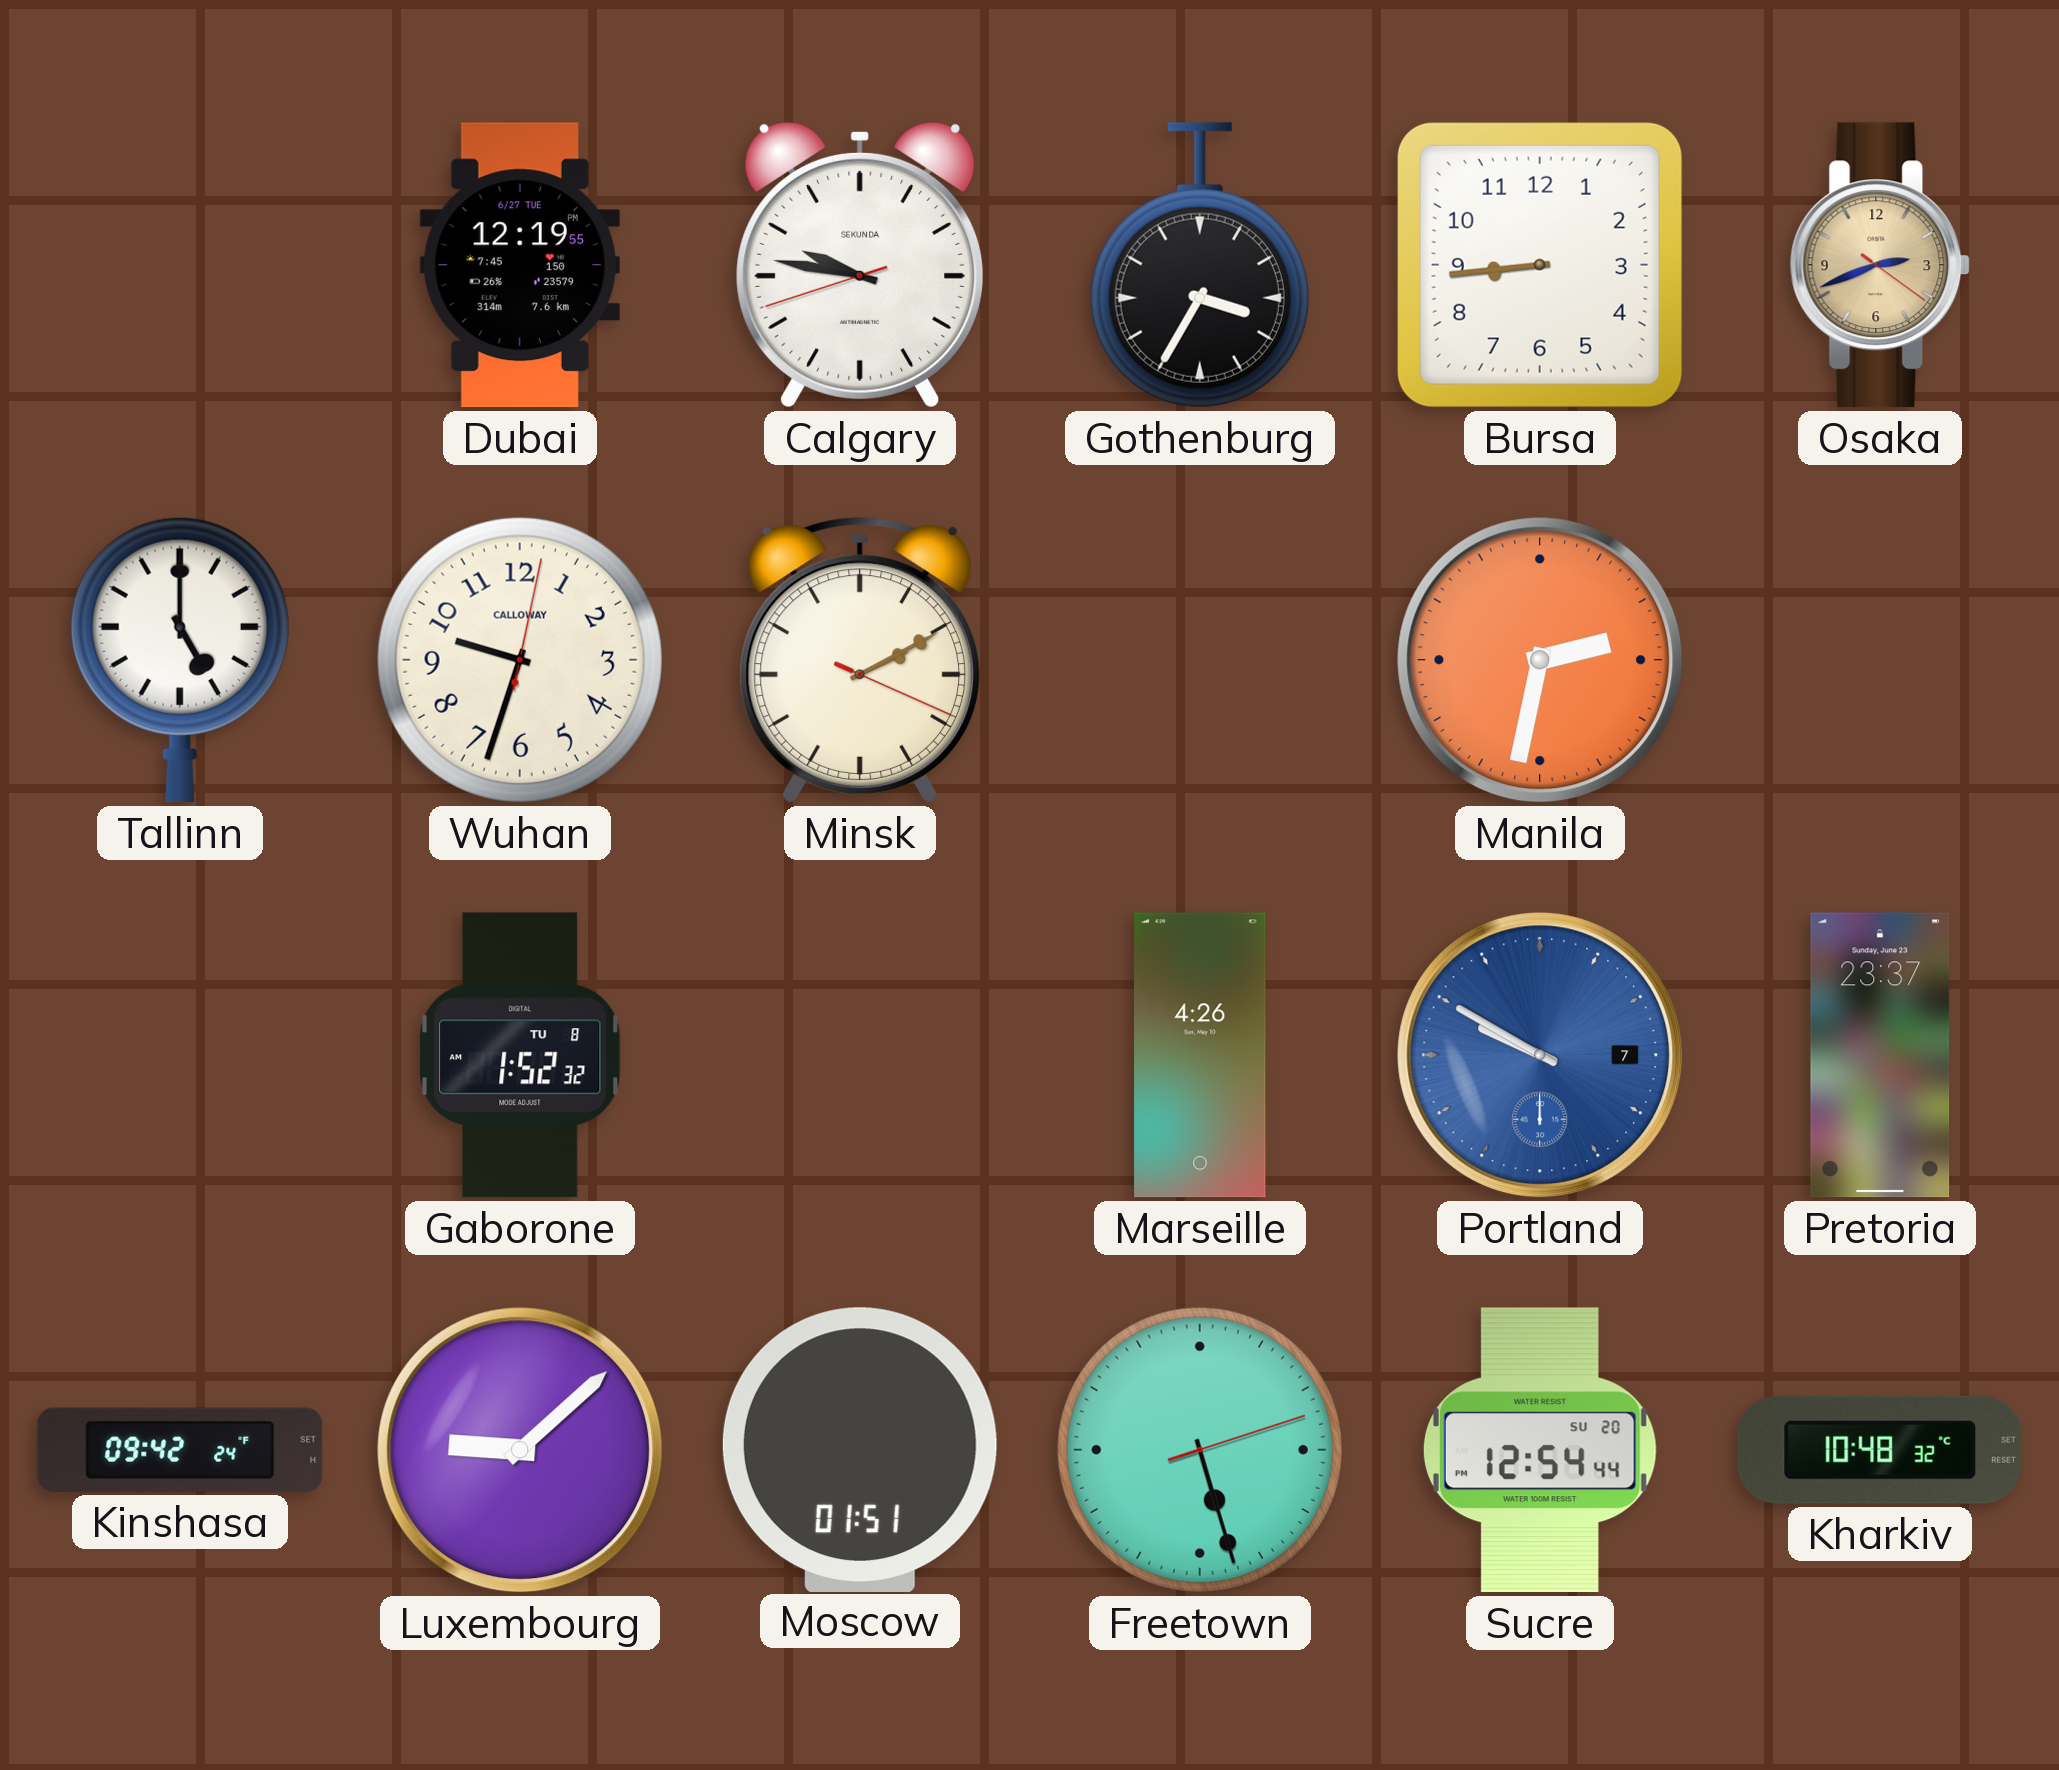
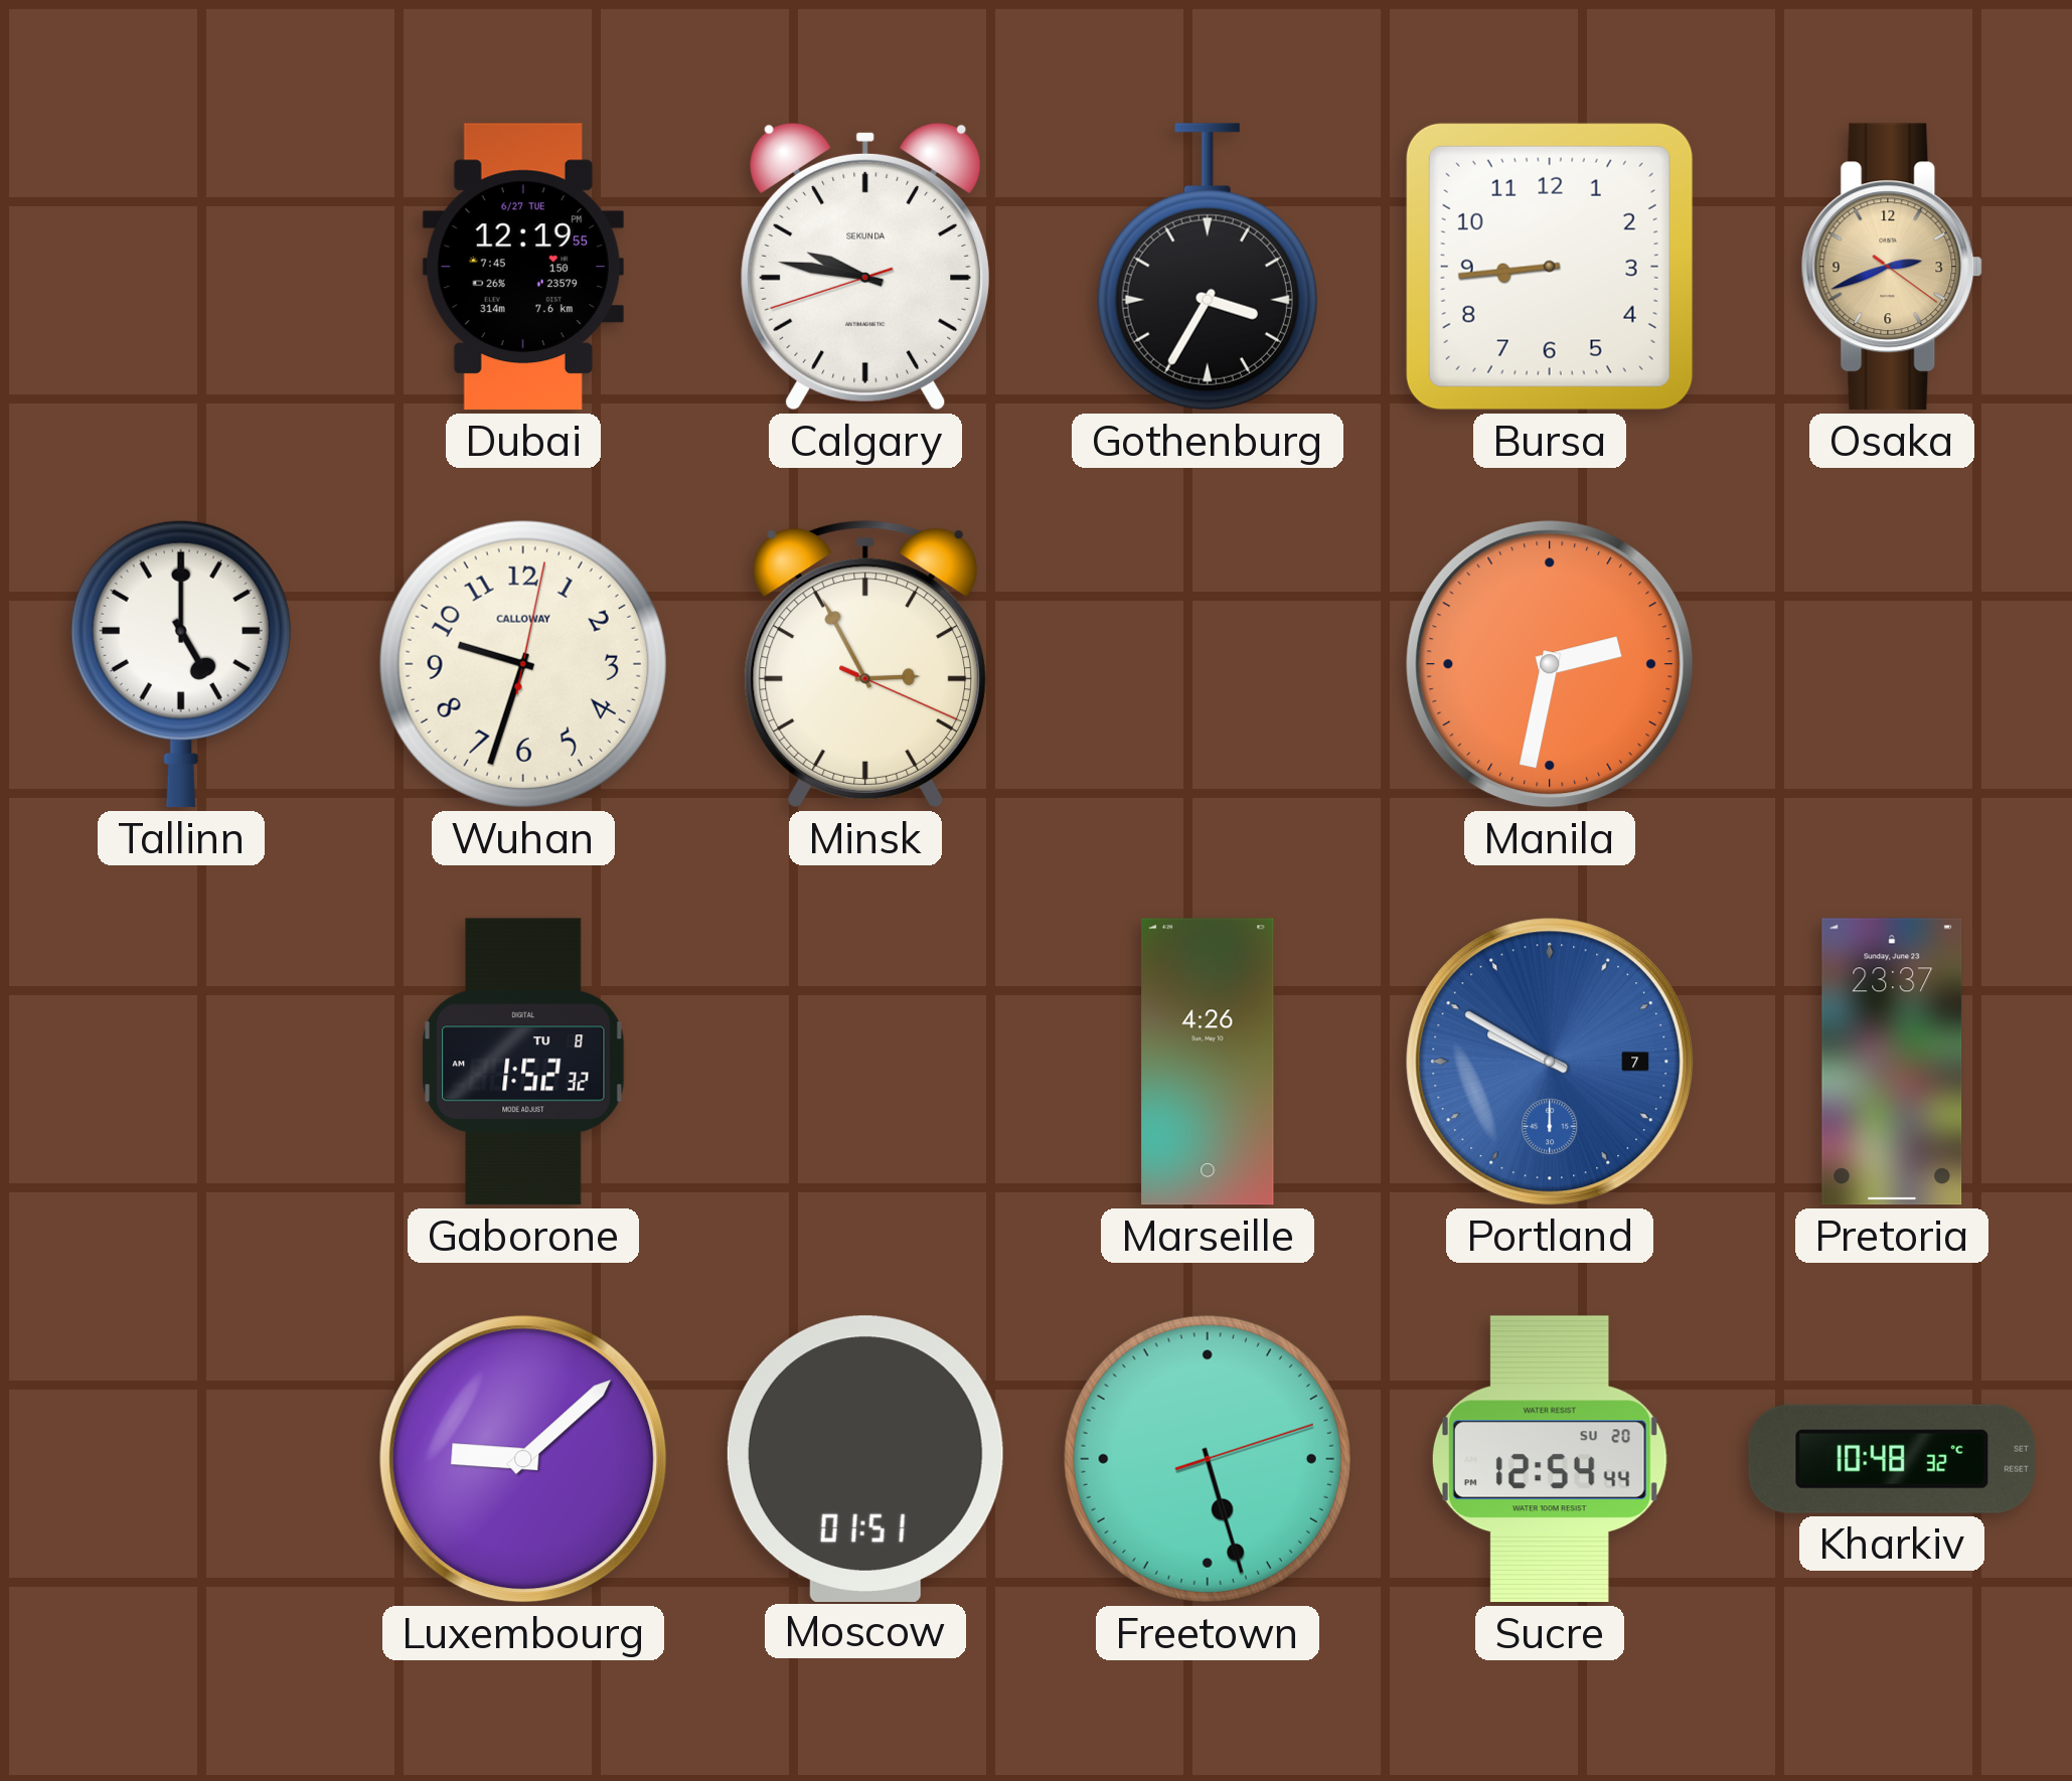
Minsk: 2:10 -> 2:55
Kinshasa: 09:42 -> none
